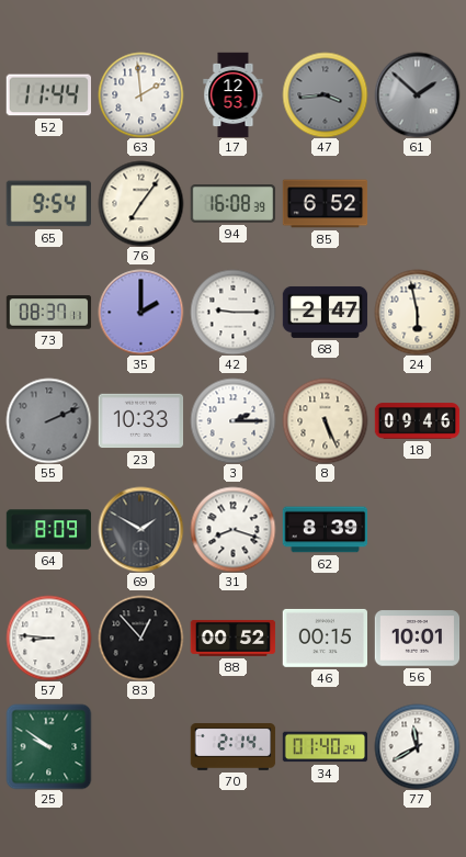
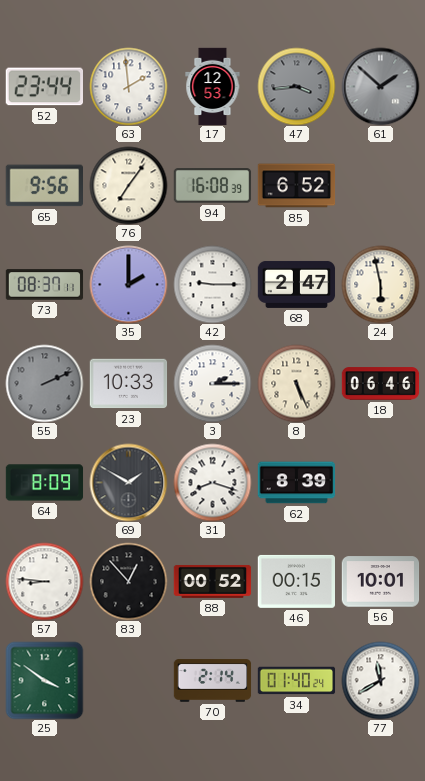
52: 11:44 -> 23:44
65: 9:54 -> 9:56
18: 09:46 -> 06:46
25: 9:51 -> 3:51
